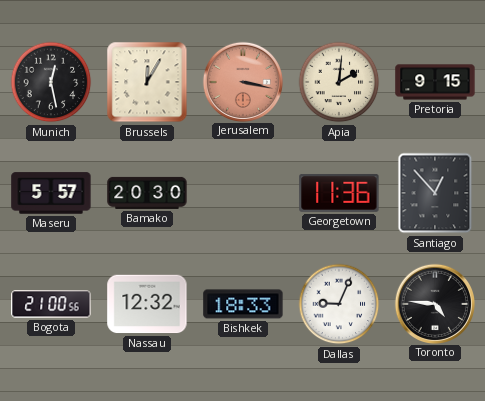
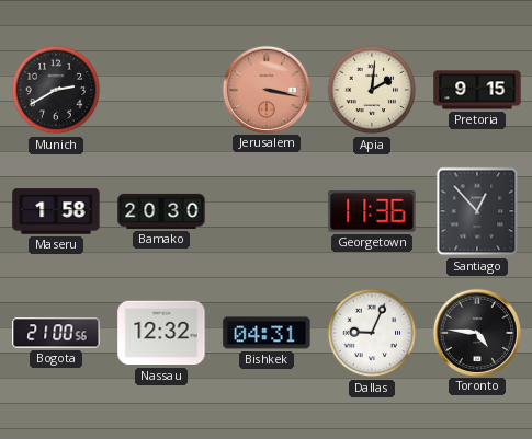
Munich: 12:28 -> 2:40
Brussels: 12:05 -> none
Maseru: 5:57 -> 1:58
Bishkek: 18:33 -> 04:31
